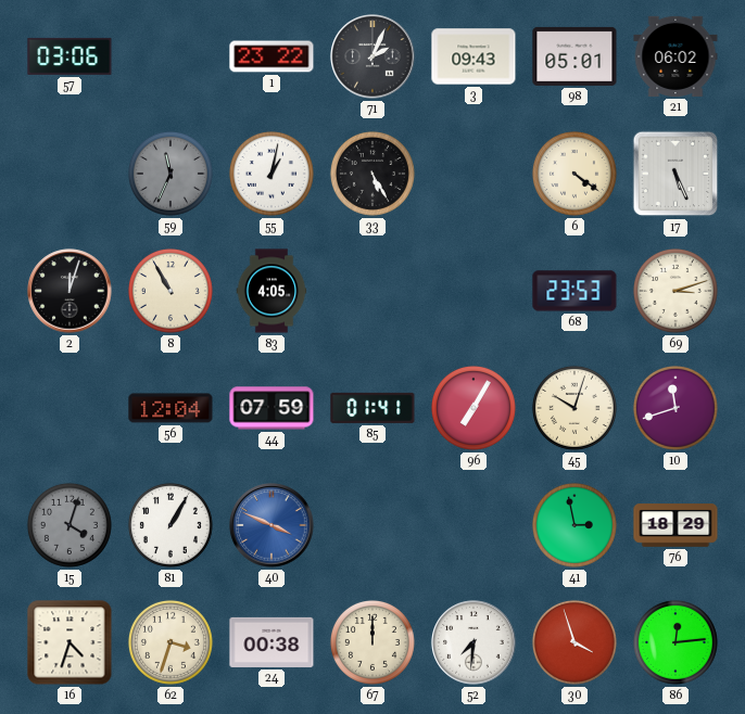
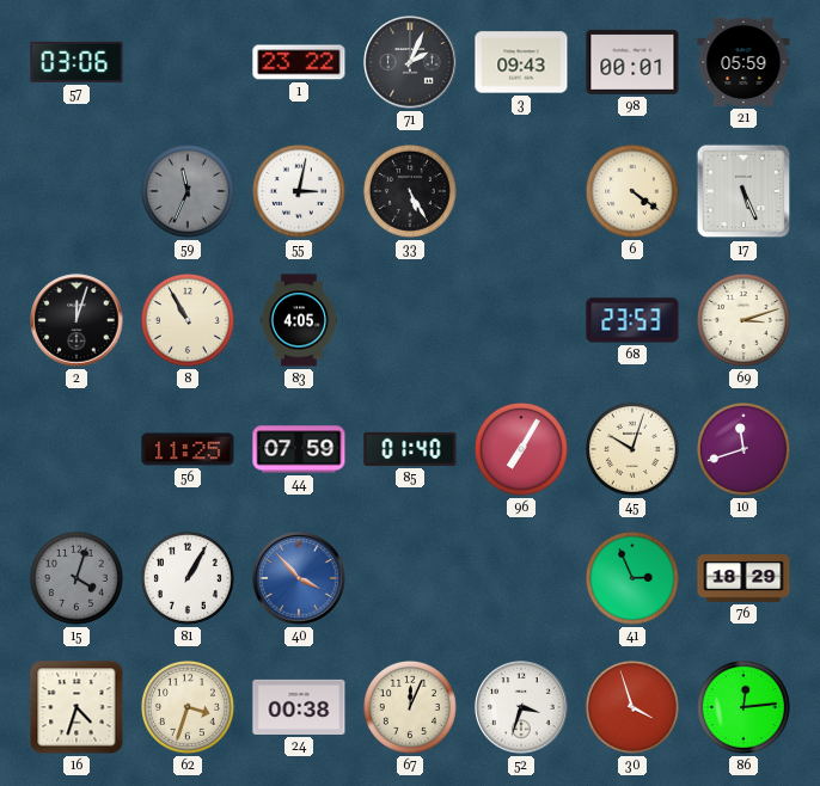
98: 05:01 -> 00:01
21: 06:02 -> 05:59
55: 1:02 -> 3:02
56: 12:04 -> 11:25
85: 01:41 -> 01:40
40: 3:49 -> 3:53
41: 2:58 -> 2:56
67: 12:00 -> 12:04
52: 7:31 -> 3:33
